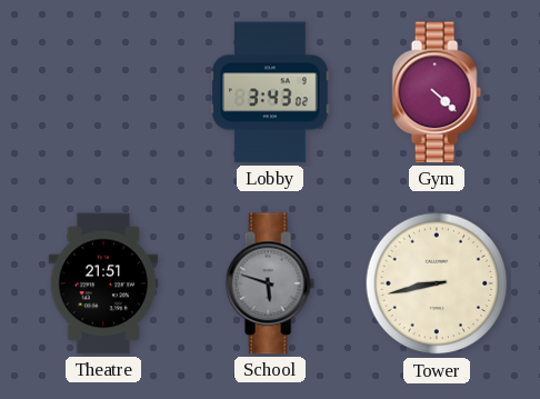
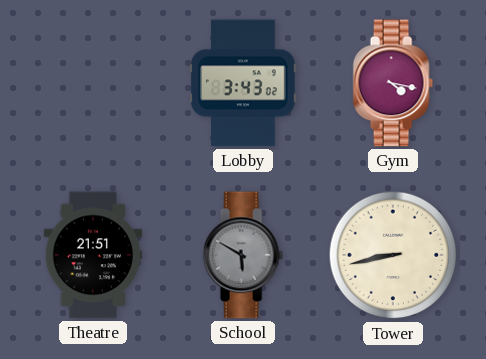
Gym: 4:22 -> 4:17
School: 5:48 -> 5:50
